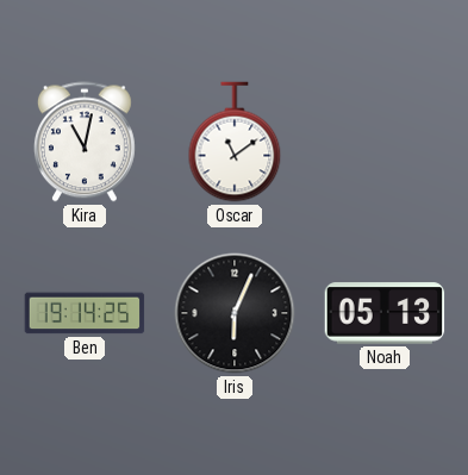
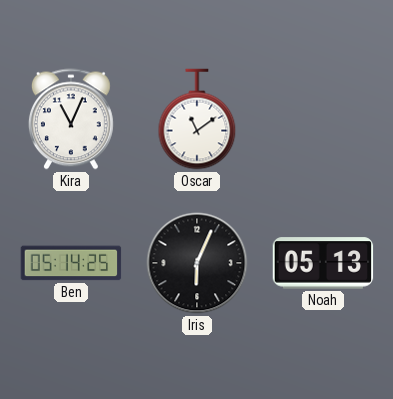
Kira: 11:02 -> 11:04
Ben: 19:14 -> 05:14
